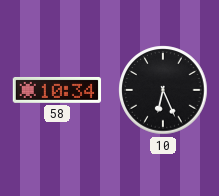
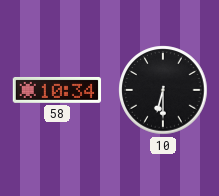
10: 6:26 -> 6:30
